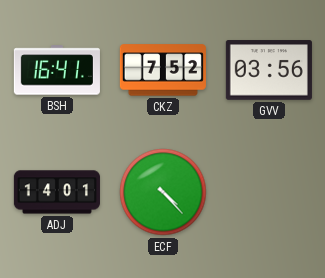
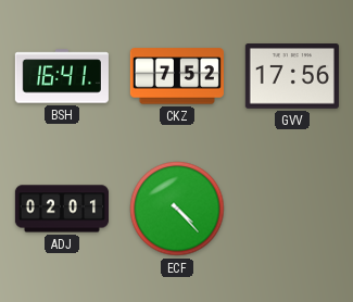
GVV: 03:56 -> 17:56
ADJ: 14:01 -> 02:01
